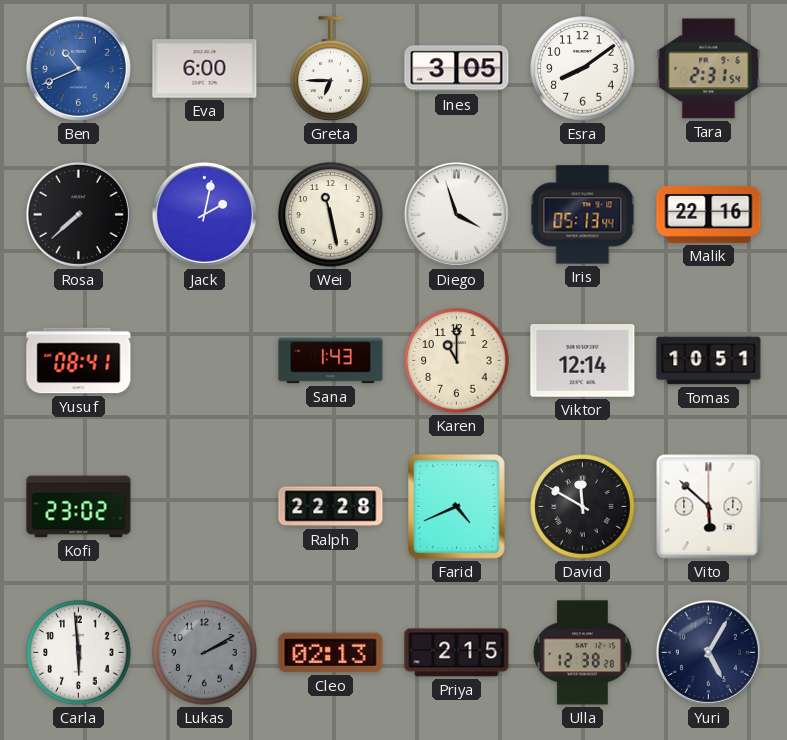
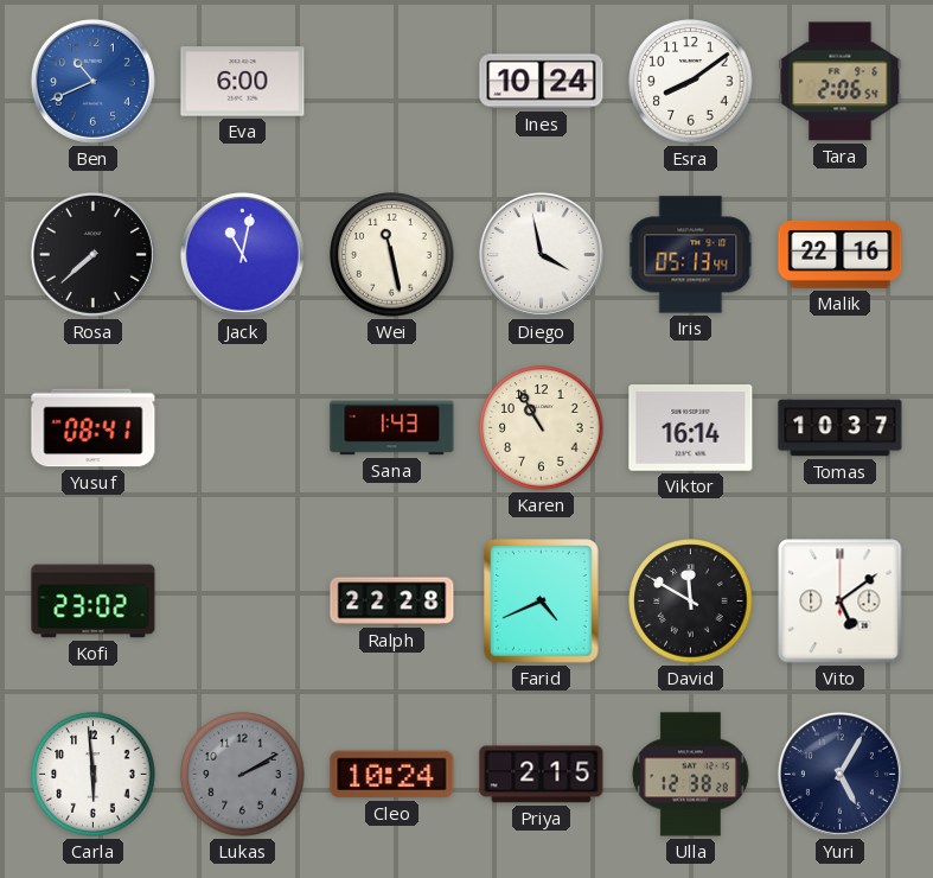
Greta: 6:45 -> none
Ines: 3:05 -> 10:24
Tara: 2:31 -> 2:06
Jack: 2:02 -> 11:02
Diego: 3:57 -> 3:58
Karen: 11:00 -> 10:55
Viktor: 12:14 -> 16:14
Tomas: 10:51 -> 10:37
Vito: 5:52 -> 5:09
Cleo: 02:13 -> 10:24
